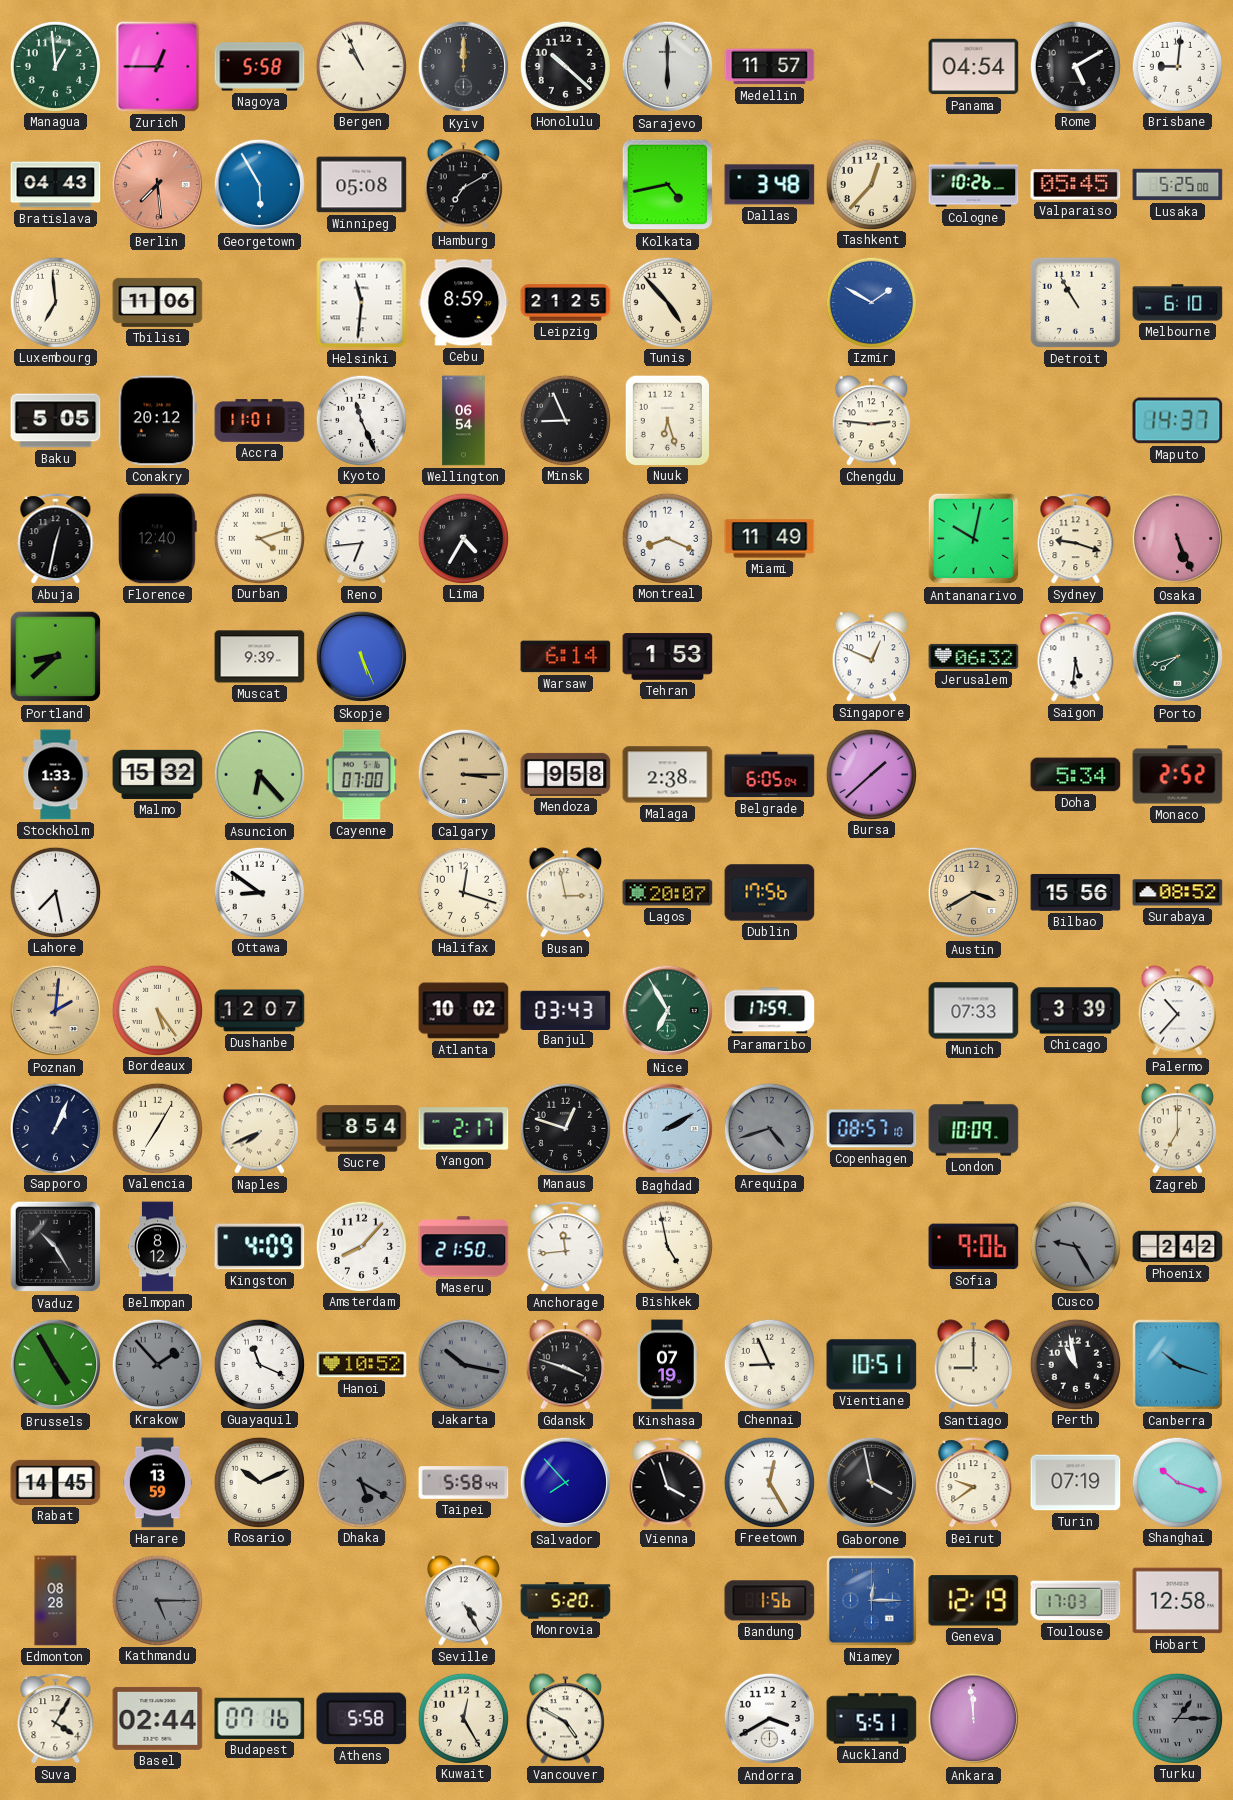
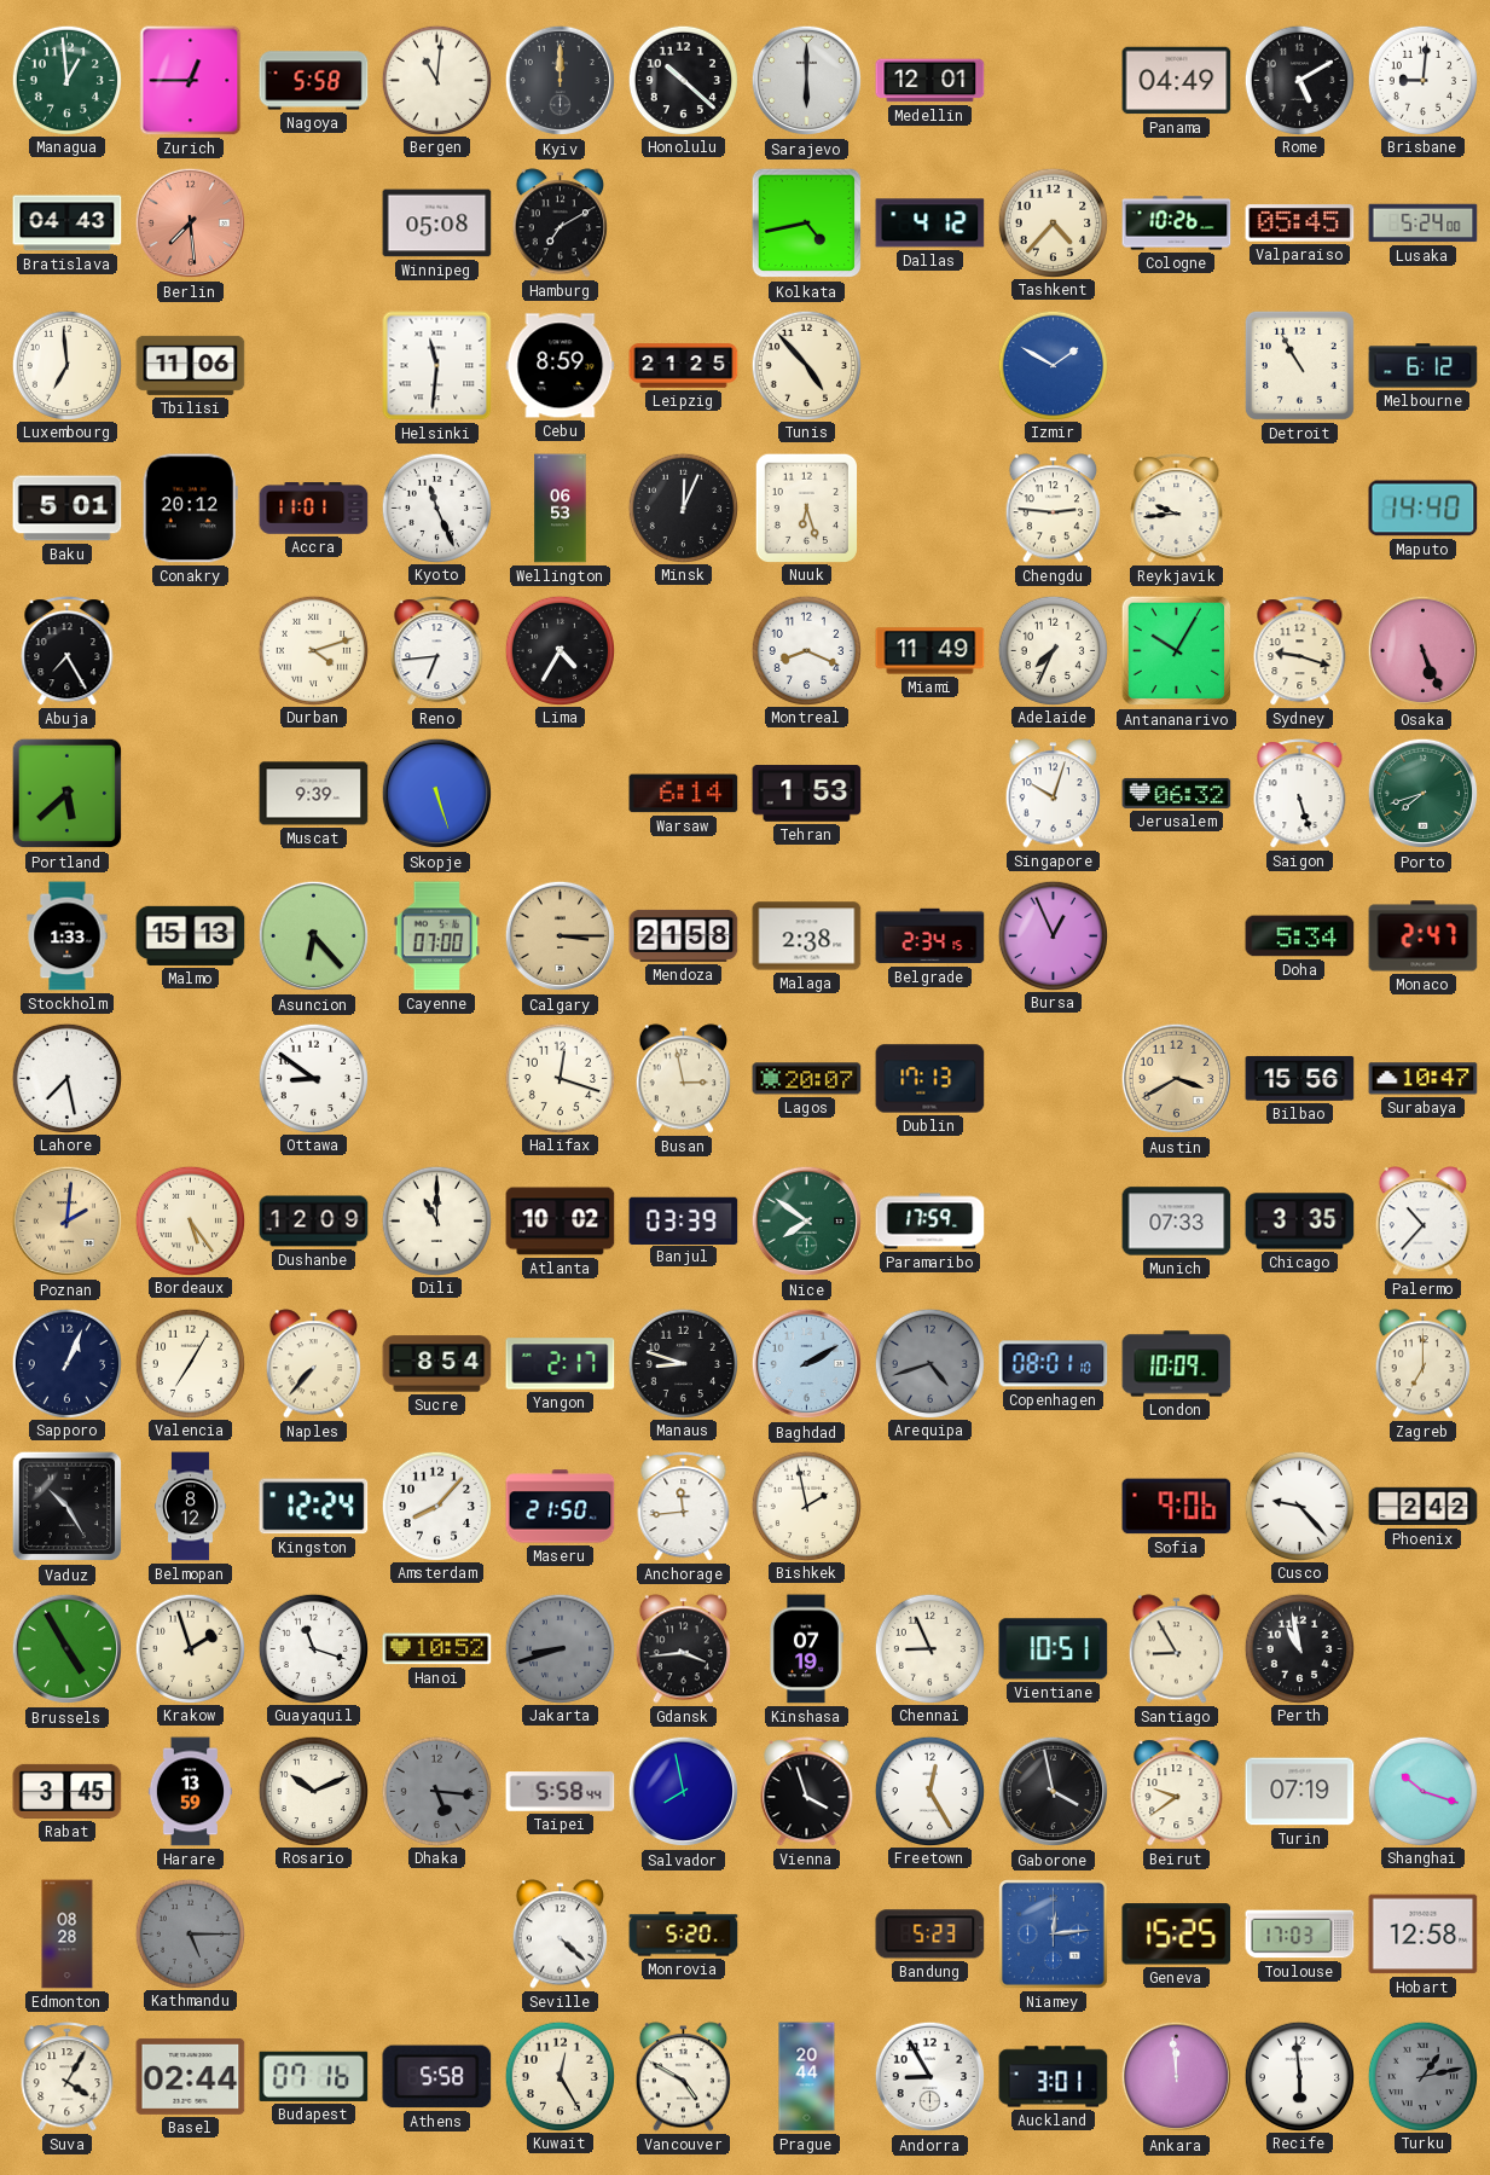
Bergen: 10:56 -> 11:01
Medellin: 11:57 -> 12:01
Panama: 04:54 -> 04:49
Georgetown: 5:55 -> none
Dallas: 3:48 -> 4:12
Tashkent: 12:37 -> 4:37
Lusaka: 5:25 -> 5:24
Melbourne: 6:10 -> 6:12
Baku: 5:05 -> 5:01
Wellington: 06:54 -> 06:53
Minsk: 8:56 -> 12:04
Reykjavik: none -> 9:44
Maputo: 14:37 -> 14:40
Abuja: 12:32 -> 7:25
Florence: 12:40 -> none
Adelaide: none -> 7:34
Antananarivo: 10:02 -> 10:05
Portland: 8:38 -> 5:38
Skopje: 5:26 -> 5:27
Singapore: 12:49 -> 10:03
Saigon: 5:31 -> 5:27
Malmo: 15:32 -> 15:13
Mendoza: 9:58 -> 21:58
Belgrade: 6:05 -> 2:34
Bursa: 1:38 -> 12:56
Monaco: 2:52 -> 2:47
Dublin: 17:56 -> 17:13
Surabaya: 08:52 -> 10:47
Dushanbe: 12:07 -> 12:09
Dili: none -> 11:00
Banjul: 03:43 -> 03:39
Nice: 6:55 -> 7:51
Chicago: 3:39 -> 3:35
Naples: 7:41 -> 7:37
Manaus: 12:48 -> 8:48
Copenhagen: 08:57 -> 08:01
Kingston: 4:09 -> 12:24
Bishkek: 4:58 -> 1:58
Cusco: 9:25 -> 9:23
Cusco dial: grey -> white
Krakow: 1:53 -> 1:57
Krakow dial: grey -> cream
Guayaquil: 11:19 -> 11:18
Jakarta: 10:17 -> 8:42
Gdansk: 3:48 -> 3:44
Santiago: 9:00 -> 8:55
Canberra: 10:18 -> none
Rabat: 14:45 -> 3:45
Dhaka: 5:20 -> 5:16
Salvador: 7:53 -> 7:58
Seville: 4:25 -> 4:22
Bandung: 1:56 -> 5:23
Niamey: 12:15 -> 12:14
Geneva: 12:19 -> 15:25
Prague: none -> 20:44
Andorra: 3:40 -> 8:55
Auckland: 5:51 -> 3:01
Recife: none -> 5:59
Turku: 1:15 -> 1:13
